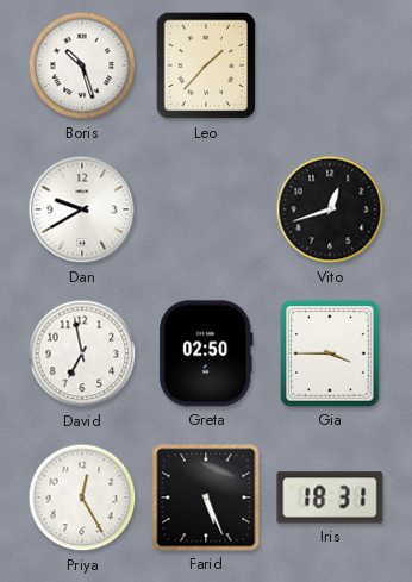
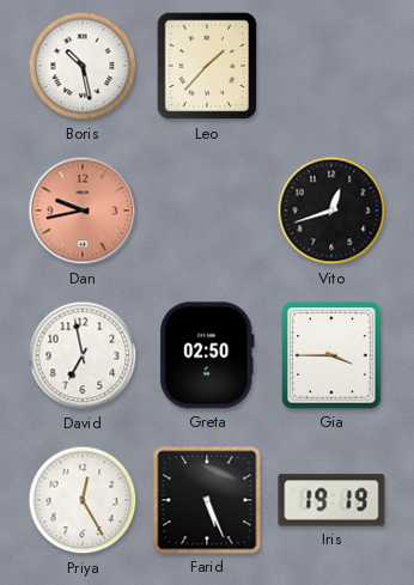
Boris: 10:27 -> 10:28
Dan: 9:40 -> 9:43
Dan dial: white -> salmon
Iris: 18:31 -> 19:19
